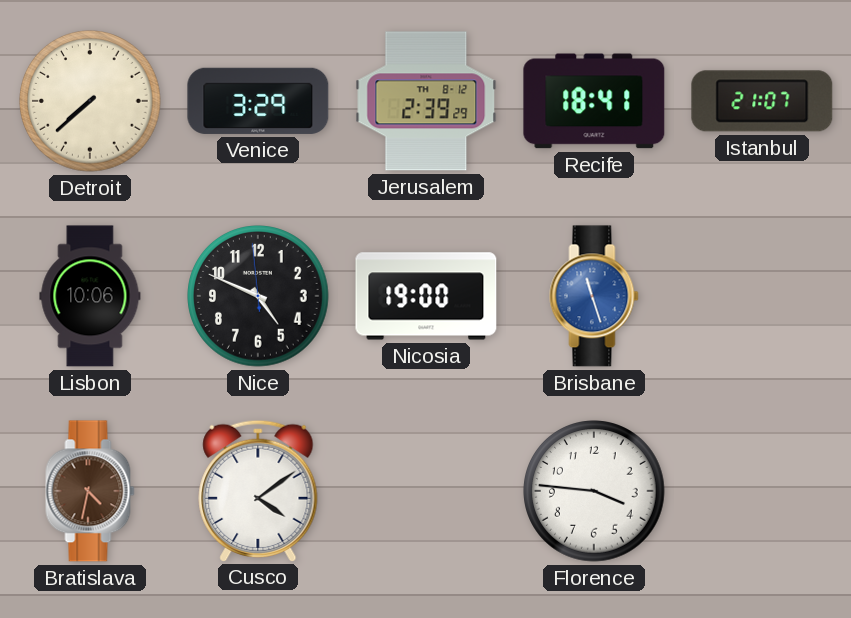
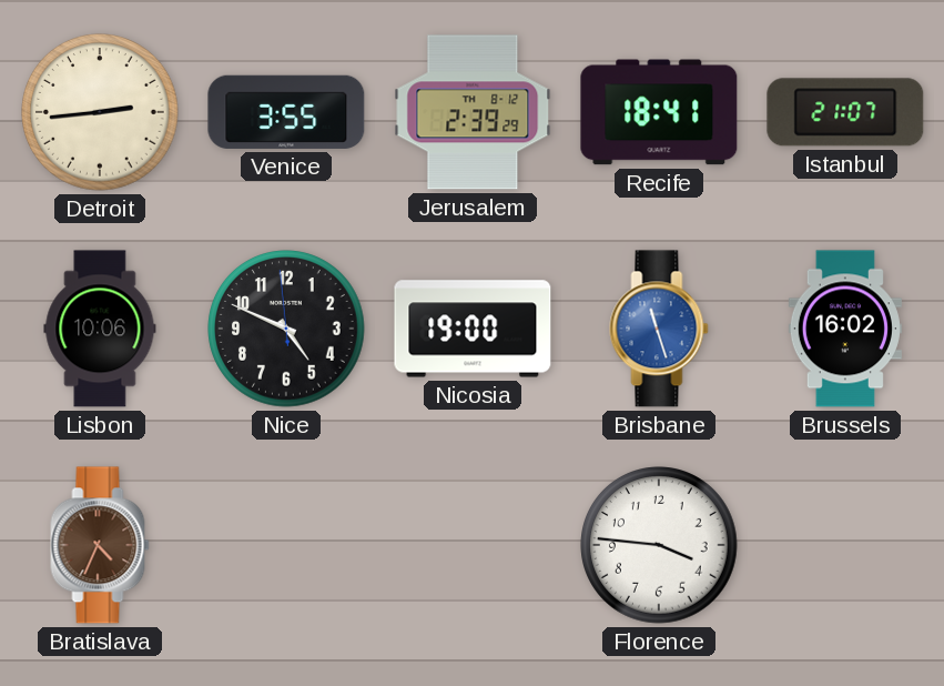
Detroit: 7:38 -> 2:44
Venice: 3:29 -> 3:55
Brussels: none -> 16:02
Bratislava: 4:32 -> 4:34
Cusco: 4:09 -> none
